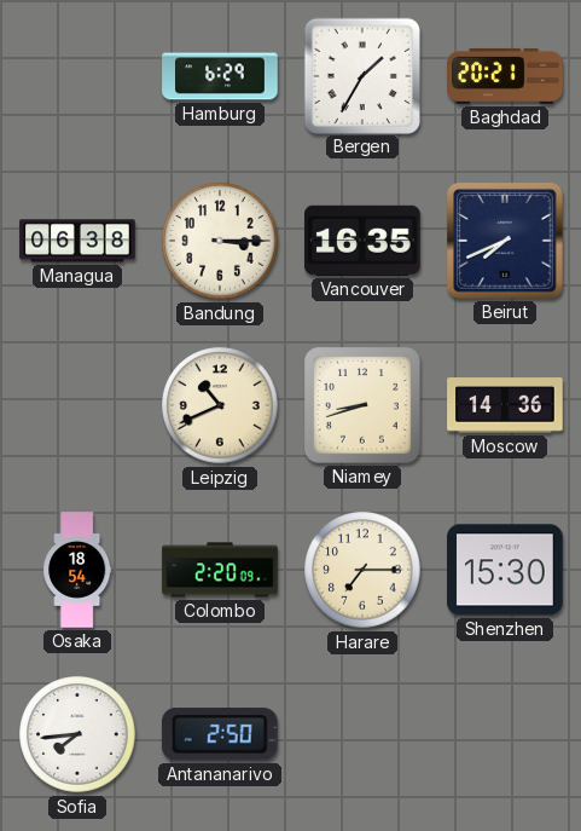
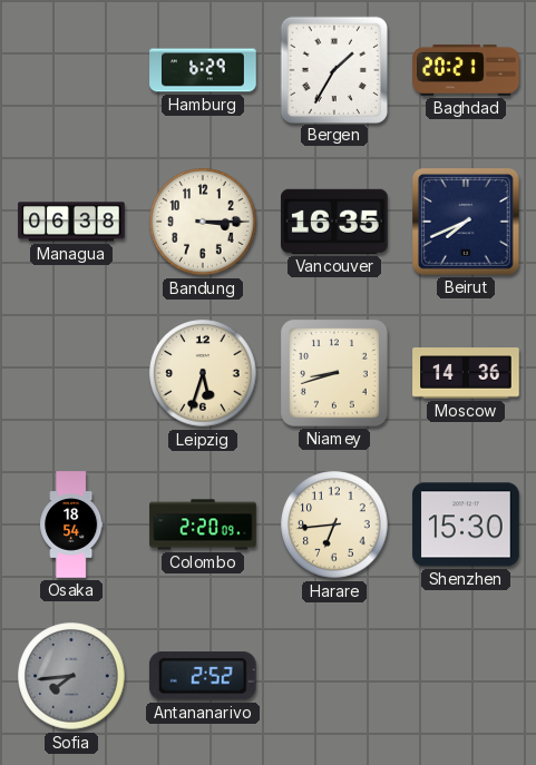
Leipzig: 10:41 -> 5:33
Harare: 7:15 -> 6:44
Sofia dial: white -> grey
Antananarivo: 2:50 -> 2:52
